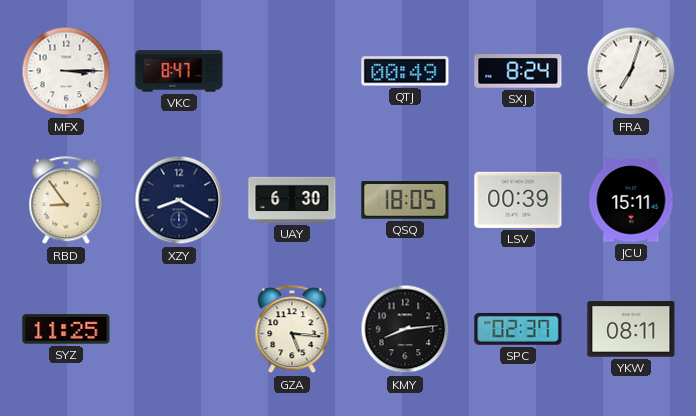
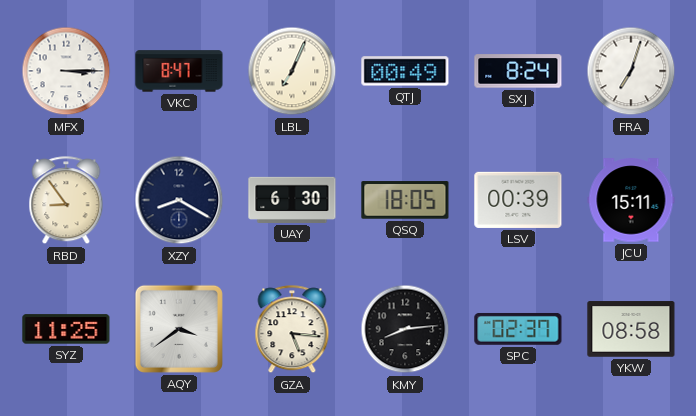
LBL: none -> 7:04
AQY: none -> 3:39
YKW: 08:11 -> 08:58
